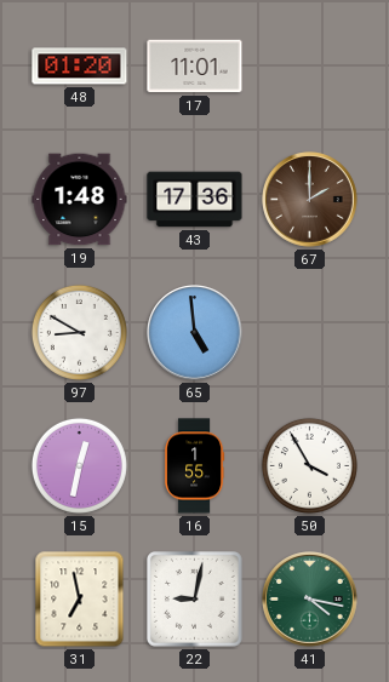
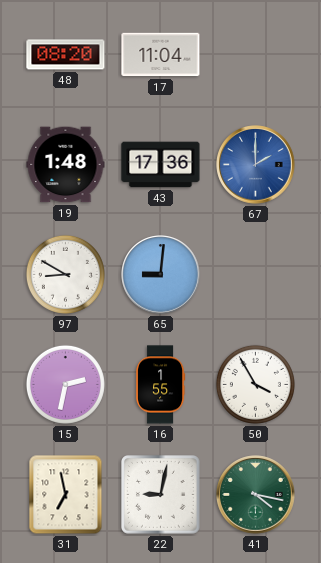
48: 01:20 -> 08:20
17: 11:01 -> 11:04
67 dial: brown -> blue
65: 4:59 -> 9:01
15: 12:32 -> 2:32
